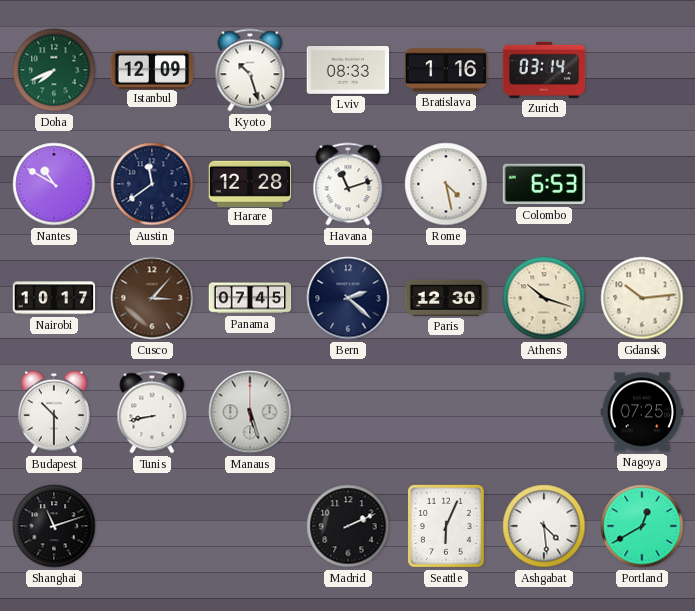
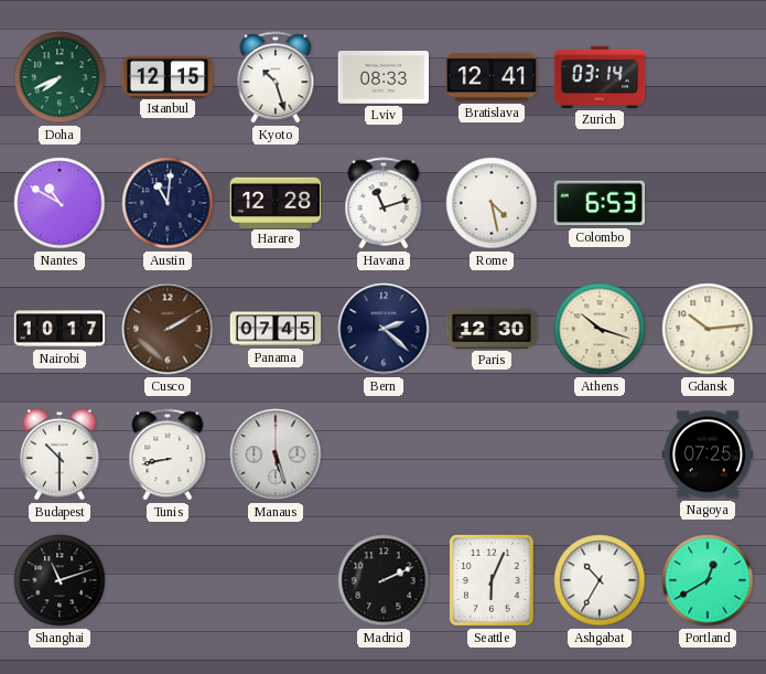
Istanbul: 12:09 -> 12:15
Bratislava: 1:16 -> 12:41
Austin: 11:39 -> 11:01
Cusco: 3:07 -> 2:10
Ashgabat: 4:29 -> 10:35
